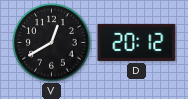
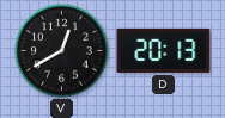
D: 20:12 -> 20:13
